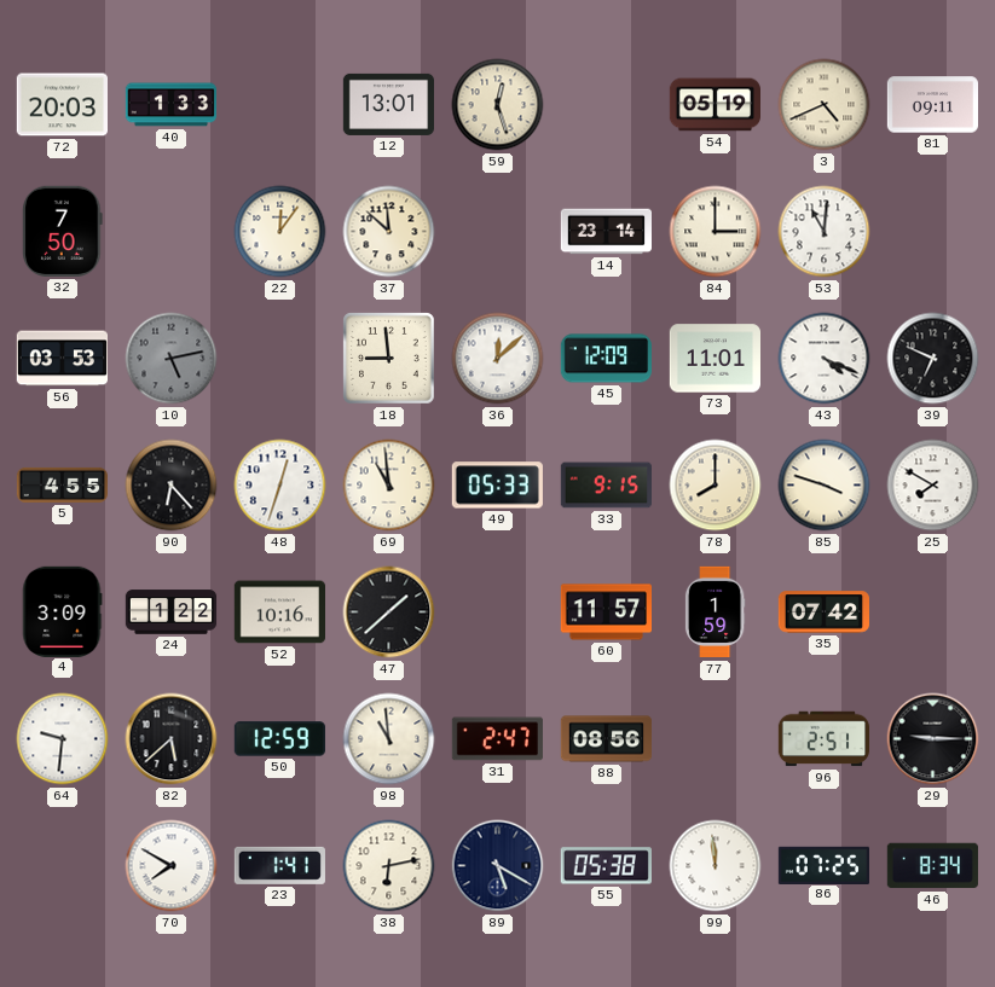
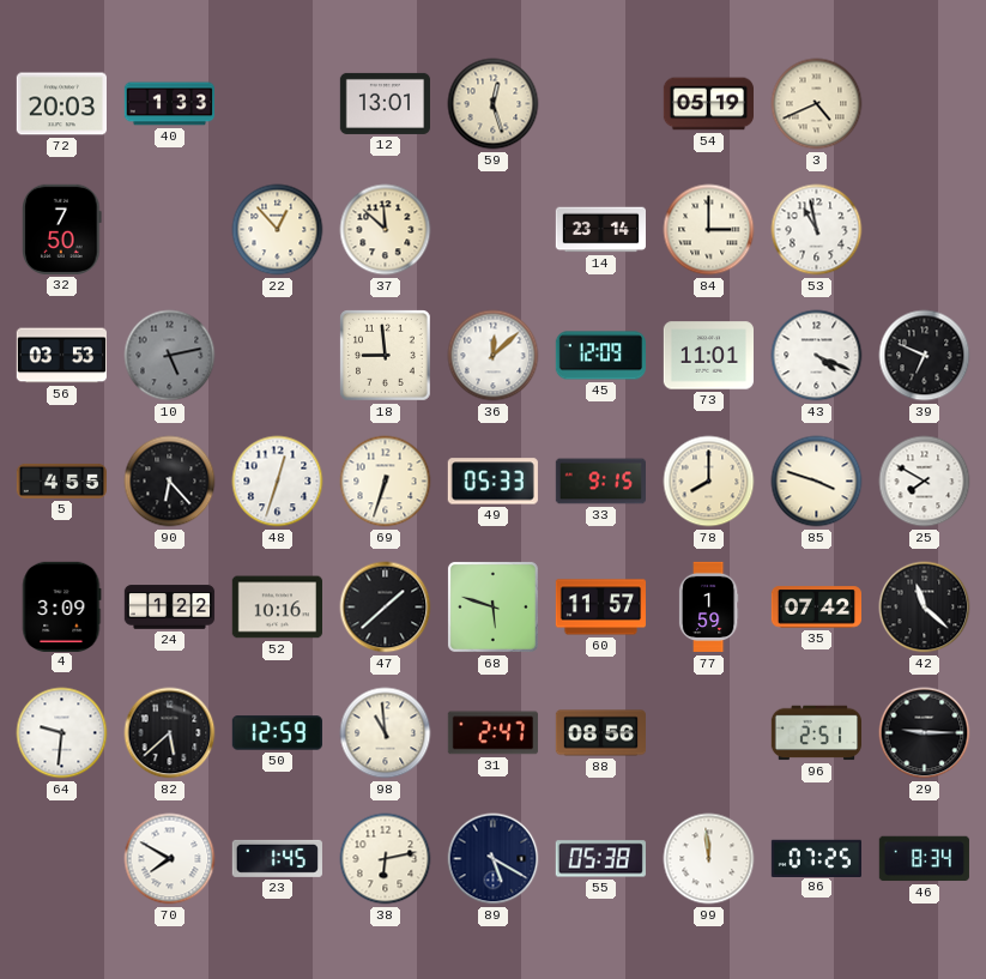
81: 09:11 -> none
22: 12:06 -> 12:53
53: 11:01 -> 10:58
69: 10:59 -> 6:33
68: none -> 5:48
42: none -> 11:22
23: 1:41 -> 1:45
